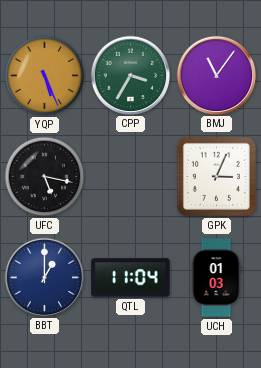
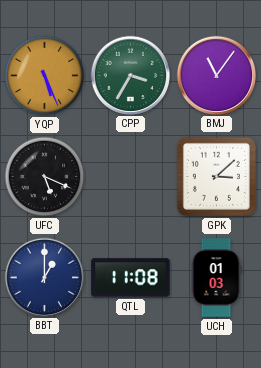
UFC: 5:17 -> 5:19
GPK: 3:04 -> 3:08
QTL: 11:04 -> 11:08
